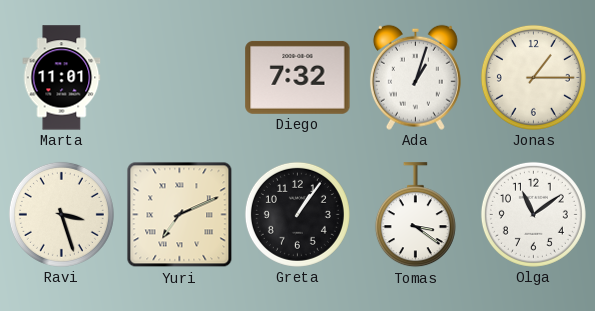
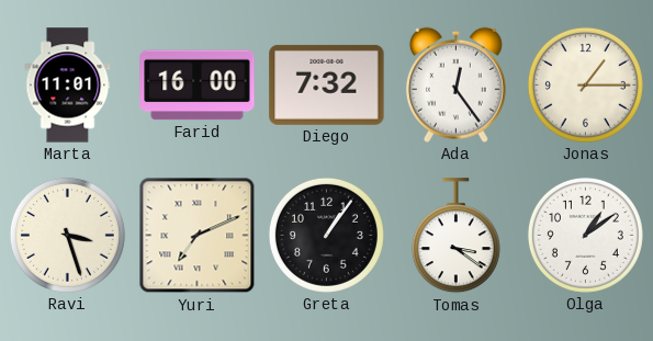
Farid: none -> 16:00
Ada: 1:03 -> 12:24
Olga: 11:09 -> 1:09
